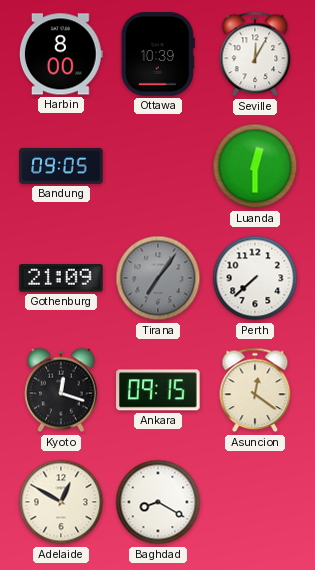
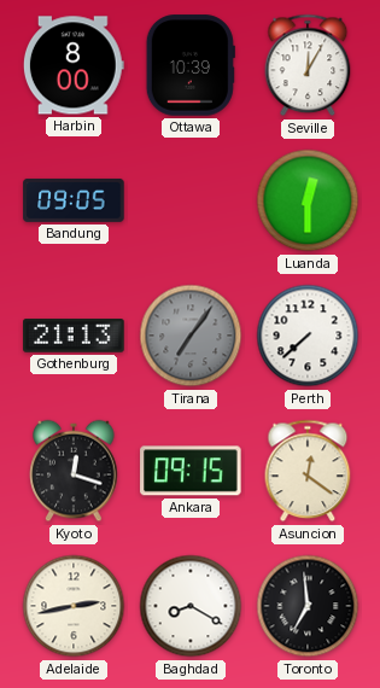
Gothenburg: 21:09 -> 21:13
Adelaide: 12:50 -> 2:43
Toronto: none -> 6:59
